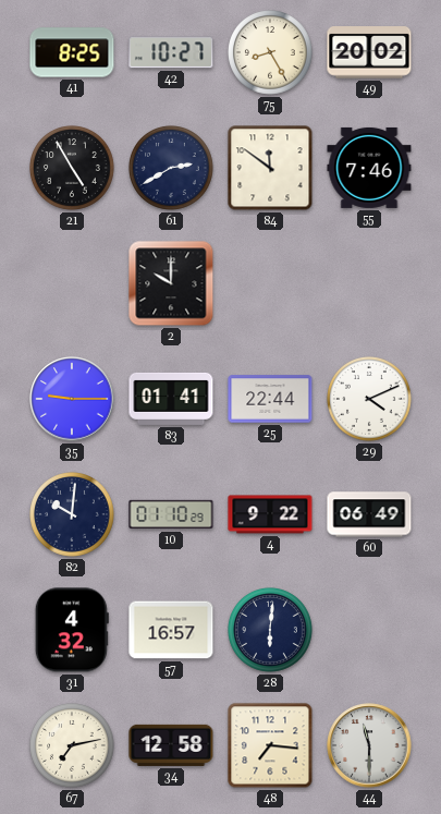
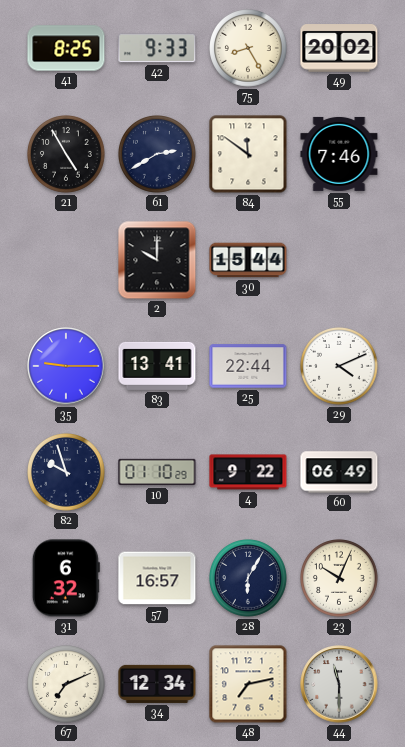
42: 10:27 -> 9:33
30: none -> 15:44
83: 01:41 -> 13:41
82: 10:01 -> 9:57
31: 4:32 -> 6:32
28: 6:01 -> 6:05
23: none -> 10:04
67: 7:13 -> 7:11
34: 12:58 -> 12:34
48: 7:16 -> 7:13
